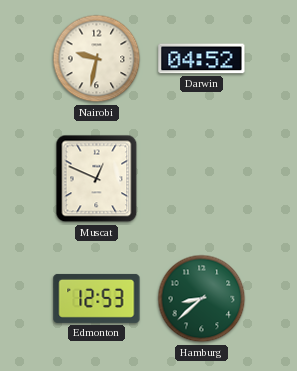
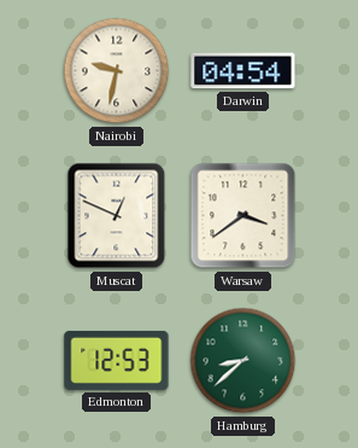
Darwin: 04:52 -> 04:54
Warsaw: none -> 3:39
